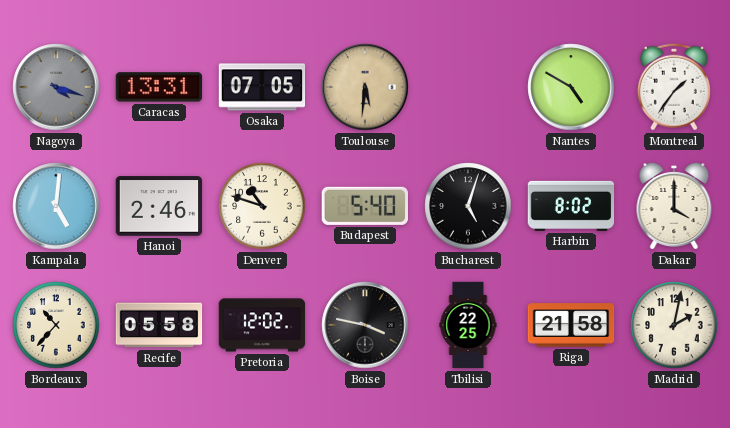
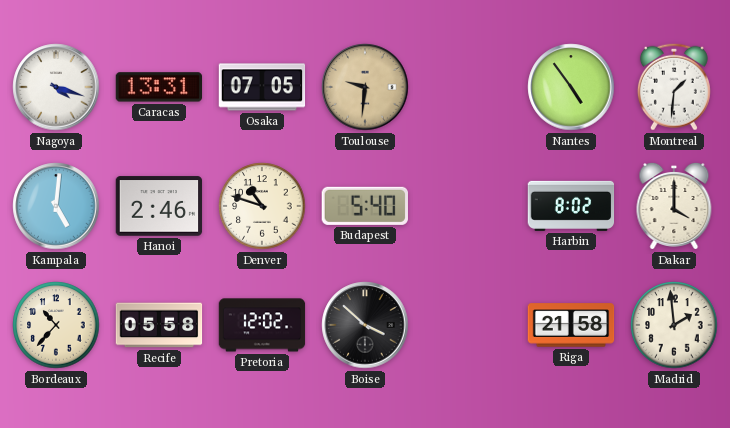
Nagoya dial: grey -> white
Toulouse: 5:31 -> 9:31
Nantes: 4:50 -> 4:54
Montreal: 1:36 -> 1:31
Bucharest: 5:03 -> none
Boise: 3:47 -> 3:52
Tbilisi: 22:25 -> none
Madrid: 2:02 -> 1:59
